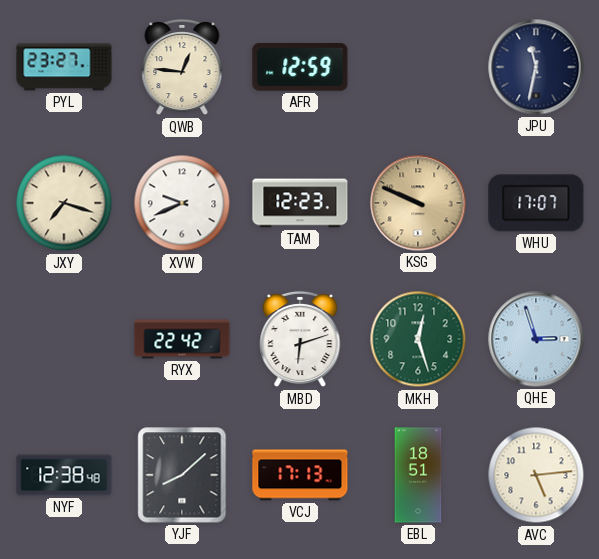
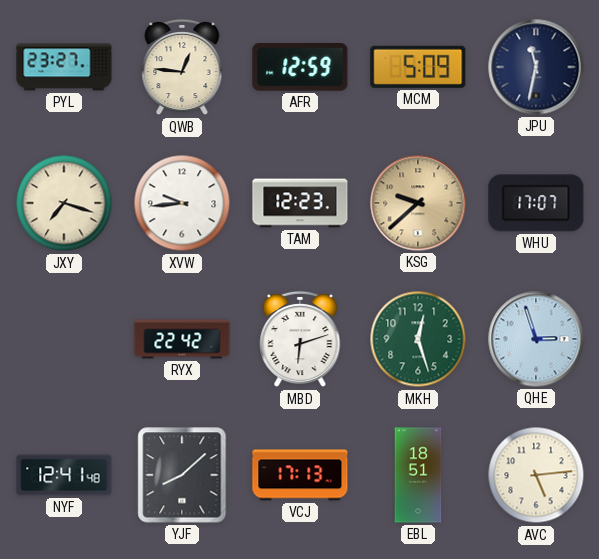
MCM: none -> 5:09
XVW: 9:41 -> 9:44
KSG: 9:49 -> 9:38
NYF: 12:38 -> 12:41
